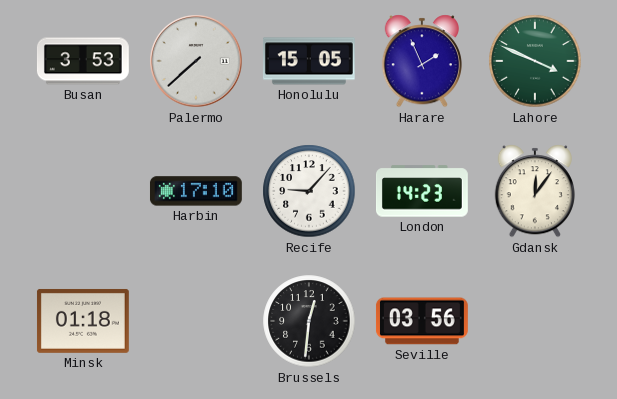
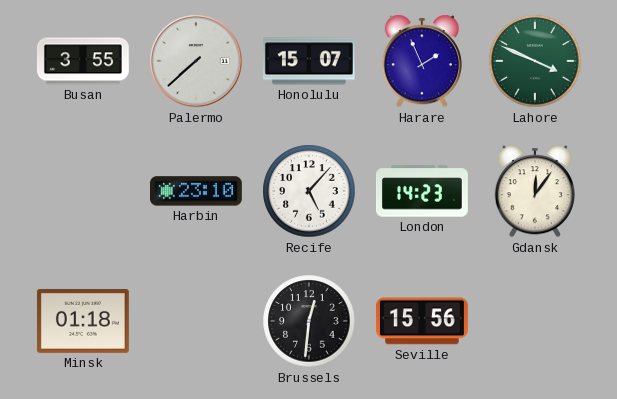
Busan: 3:53 -> 3:55
Honolulu: 15:05 -> 15:07
Harbin: 17:10 -> 23:10
Recife: 9:07 -> 5:07
Seville: 03:56 -> 15:56
